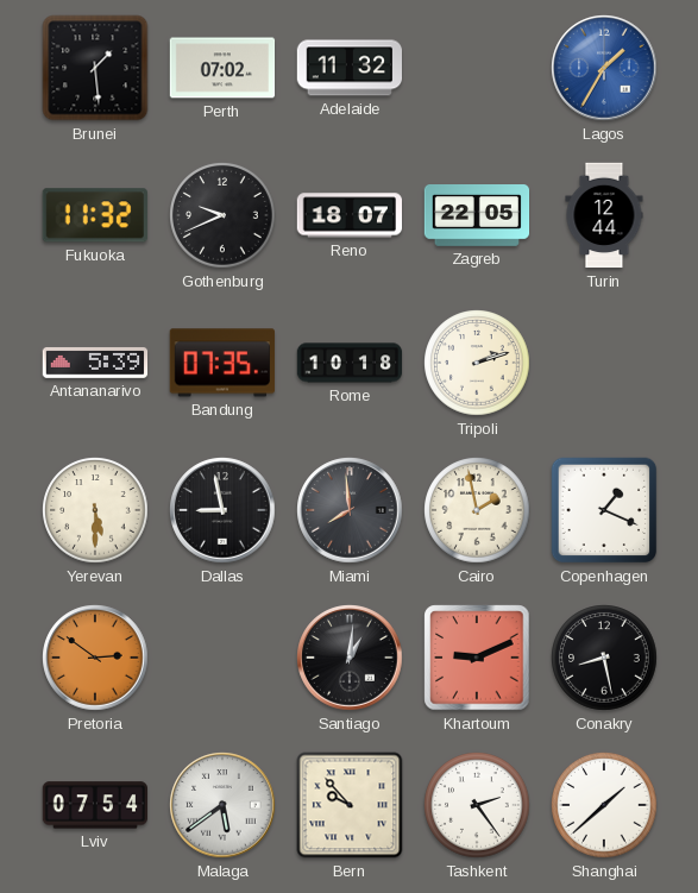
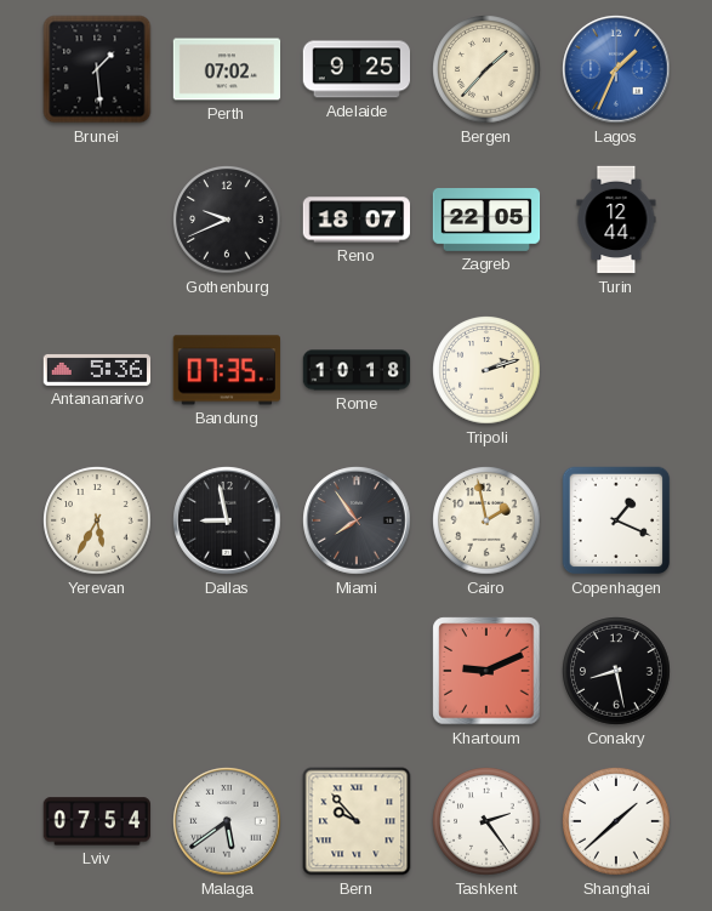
Adelaide: 11:32 -> 9:25
Bergen: none -> 1:37
Lagos: 1:35 -> 1:34
Fukuoka: 11:32 -> none
Antananarivo: 5:39 -> 5:36
Yerevan: 5:30 -> 5:35
Miami: 7:59 -> 7:54
Pretoria: 2:51 -> none
Santiago: 1:01 -> none
